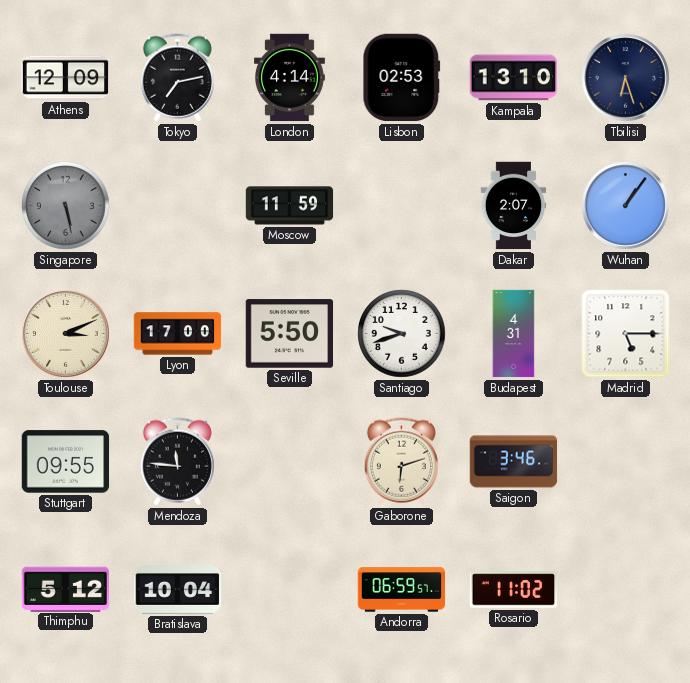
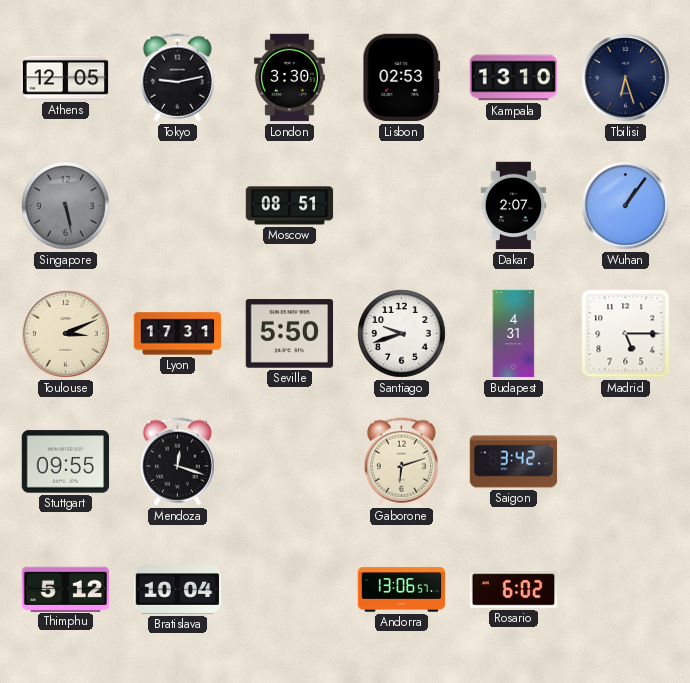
Athens: 12:09 -> 12:05
Tokyo: 7:13 -> 9:13
London: 4:14 -> 3:30
Moscow: 11:59 -> 08:51
Lyon: 17:00 -> 17:31
Mendoza: 11:46 -> 12:18
Saigon: 3:46 -> 3:42
Andorra: 06:59 -> 13:06
Rosario: 11:02 -> 6:02
